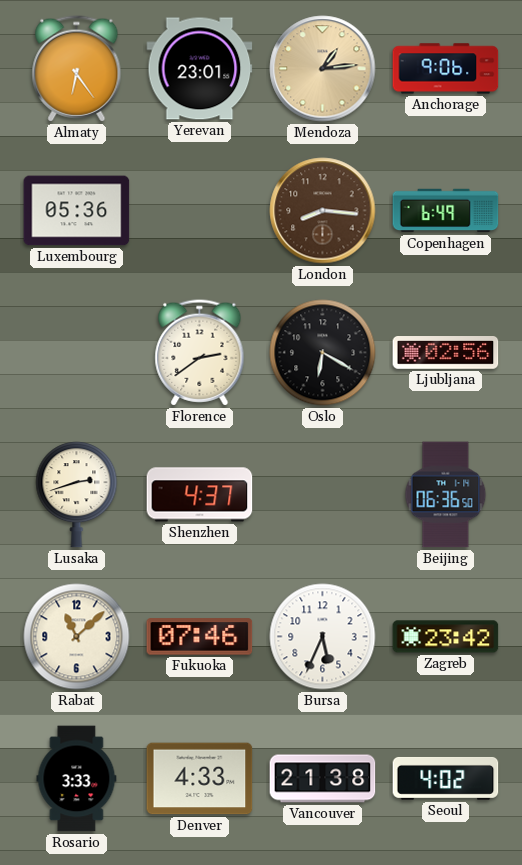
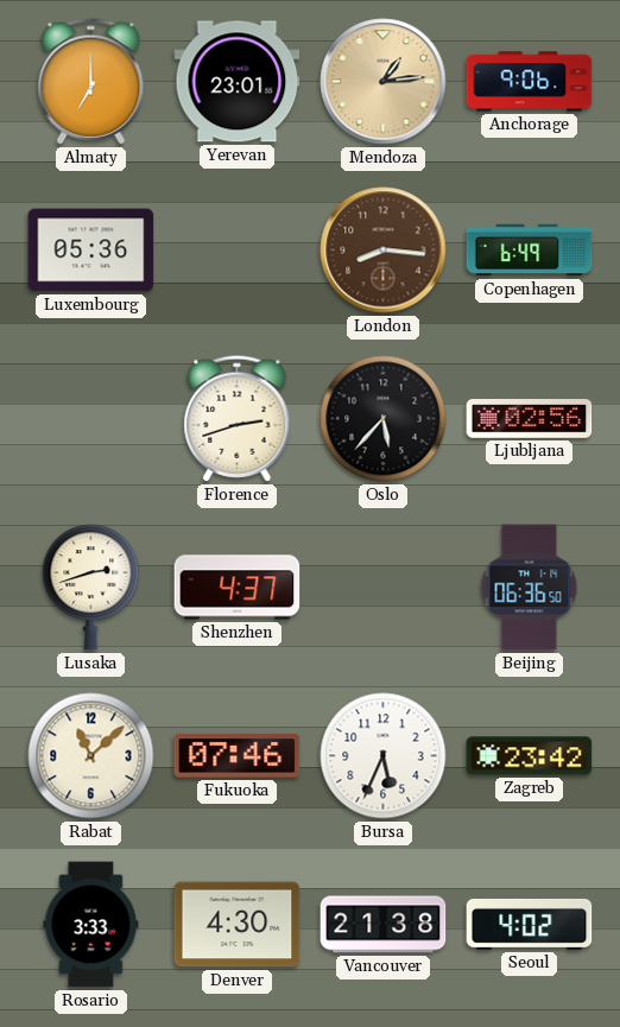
Almaty: 6:24 -> 7:00
Florence: 2:39 -> 2:42
Oslo: 6:20 -> 5:37
Denver: 4:33 -> 4:30
